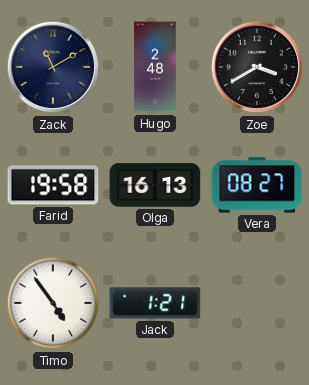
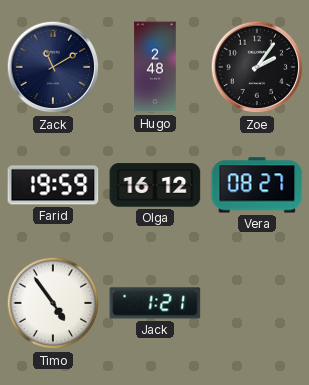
Zoe: 3:40 -> 2:06
Farid: 19:58 -> 19:59
Olga: 16:13 -> 16:12
